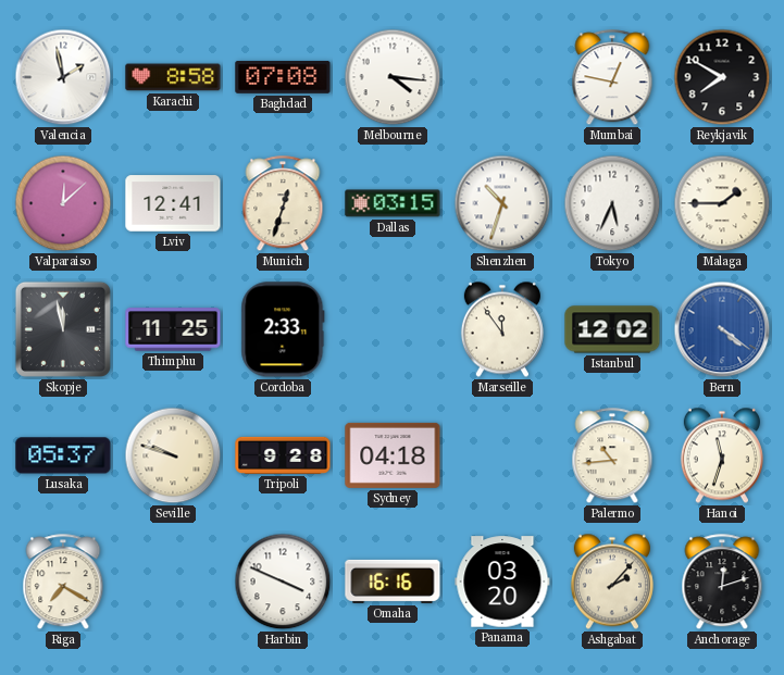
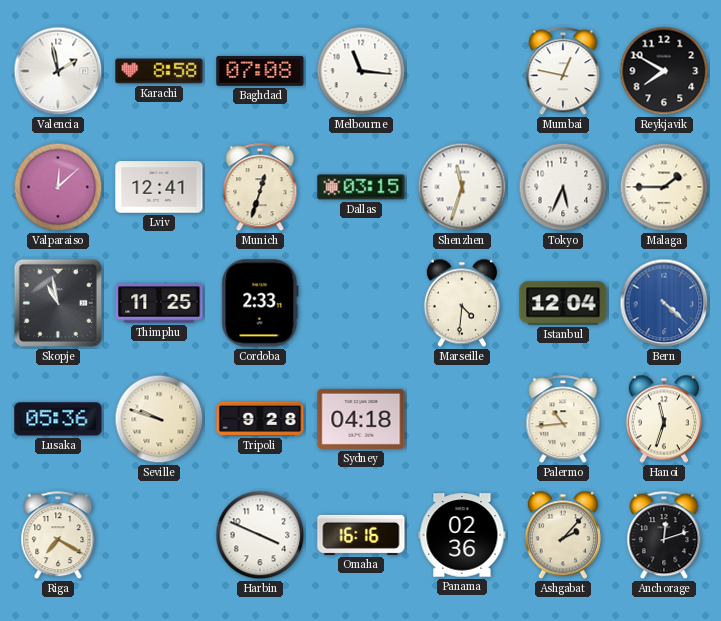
Melbourne: 4:16 -> 11:16
Shenzhen: 10:33 -> 11:33
Skopje: 11:58 -> 10:58
Marseille: 11:54 -> 4:31
Istanbul: 12:02 -> 12:04
Bern: 4:21 -> 4:22
Lusaka: 05:37 -> 05:36
Panama: 03:20 -> 02:36
